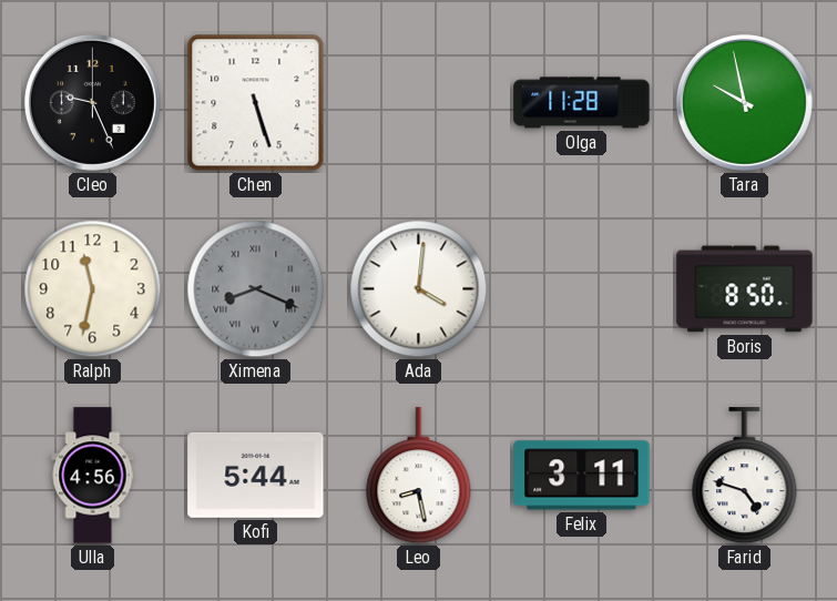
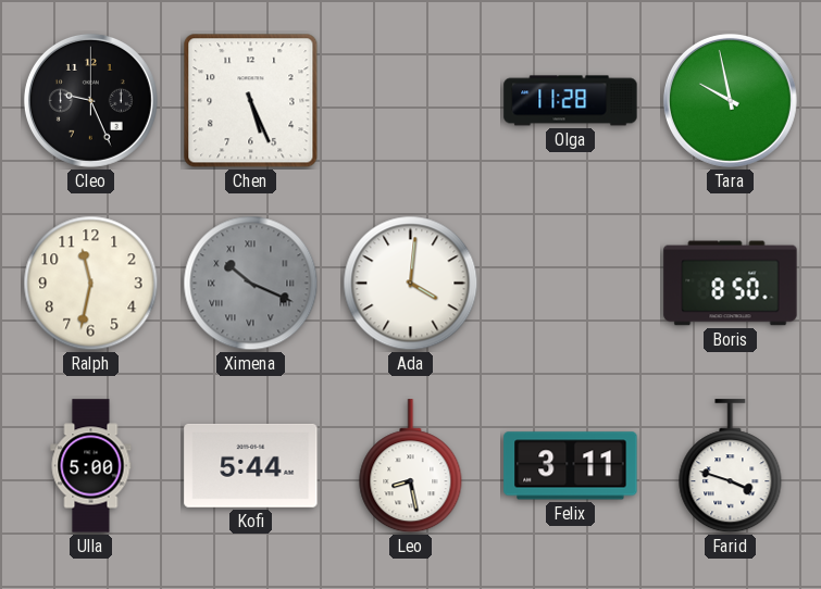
Chen: 5:27 -> 5:26
Ximena: 8:19 -> 10:19
Ulla: 4:56 -> 5:00
Farid: 4:48 -> 3:48
